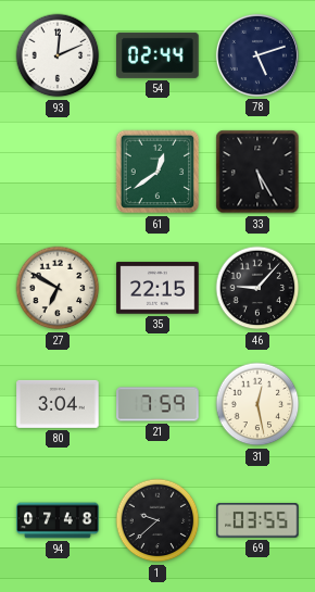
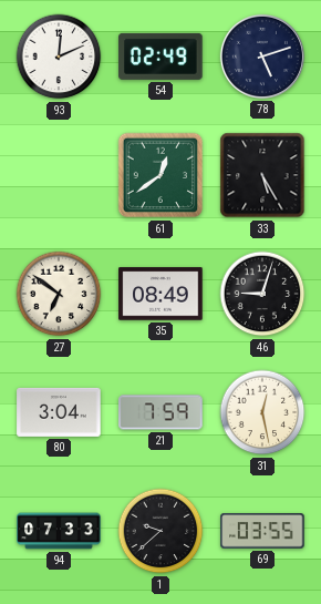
54: 02:44 -> 02:49
27: 6:50 -> 6:51
35: 22:15 -> 08:49
46: 9:07 -> 9:03
94: 07:48 -> 07:33
